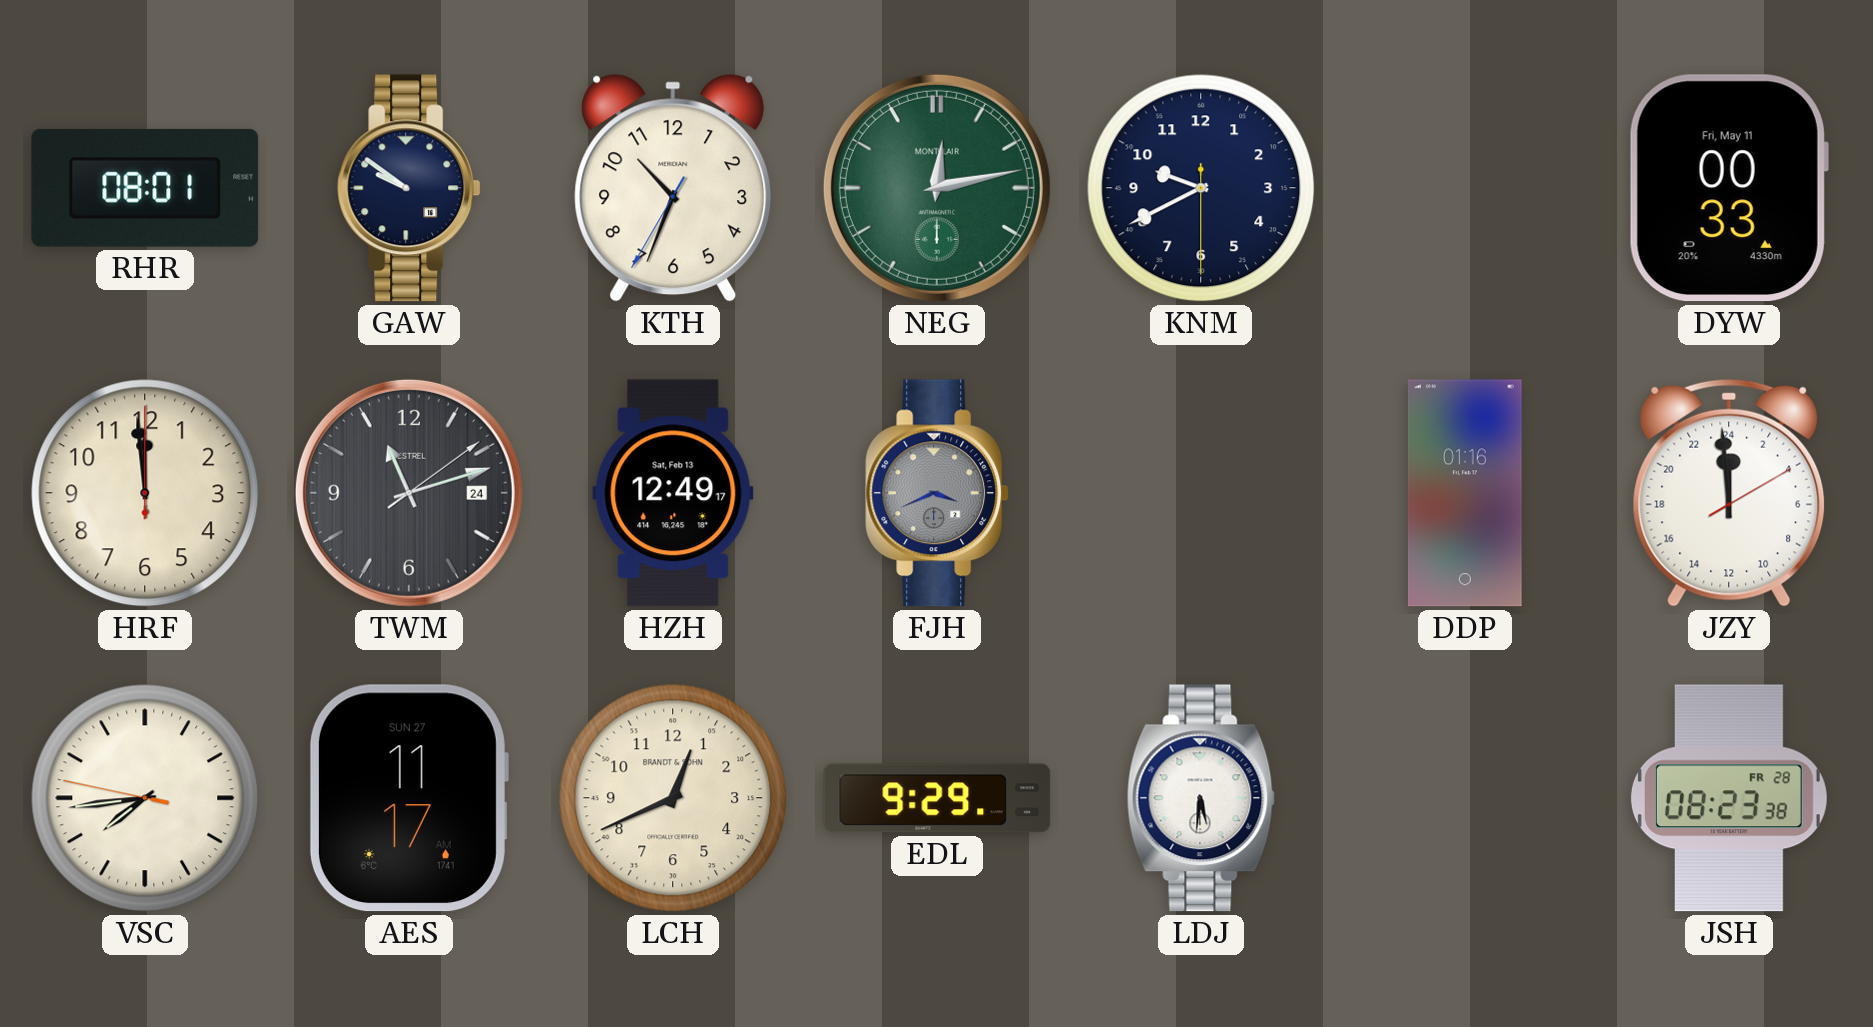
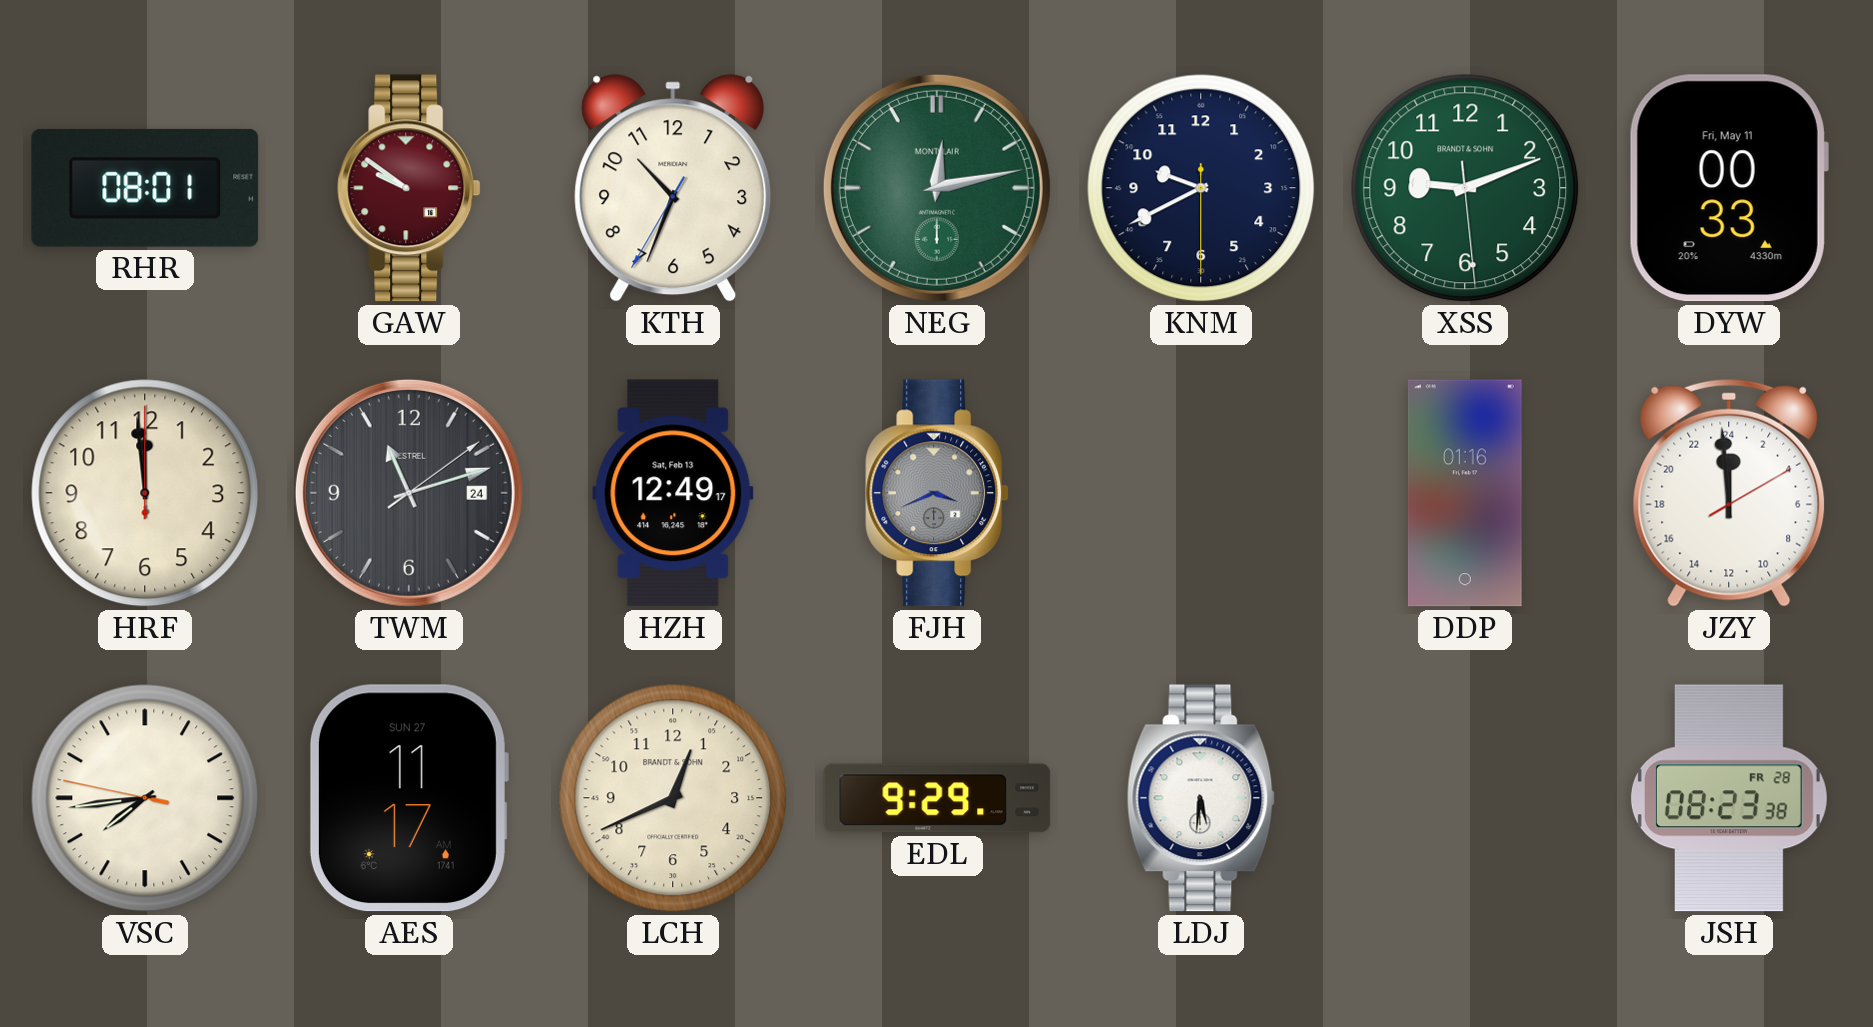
GAW dial: navy -> burgundy
XSS: none -> 9:11
